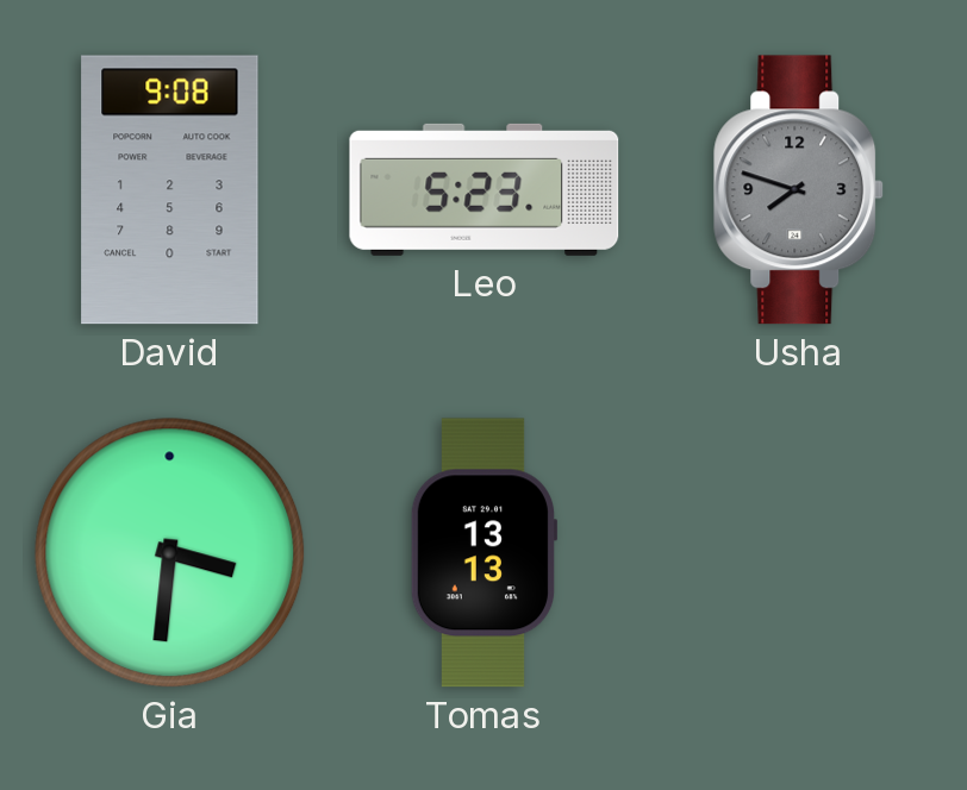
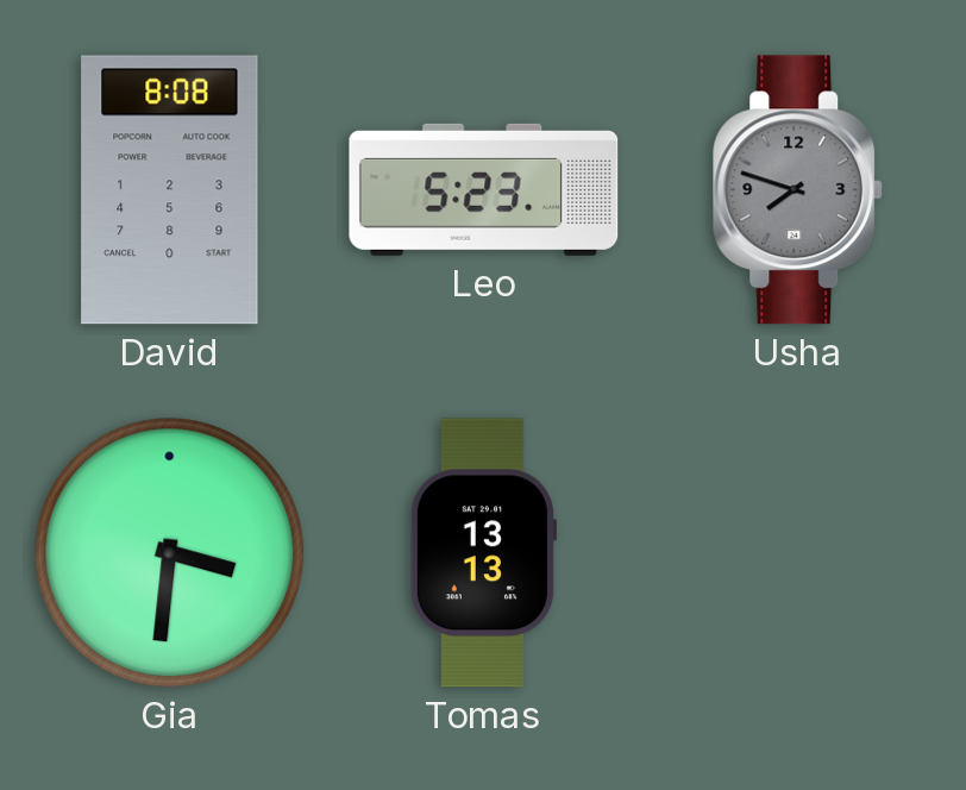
David: 9:08 -> 8:08
